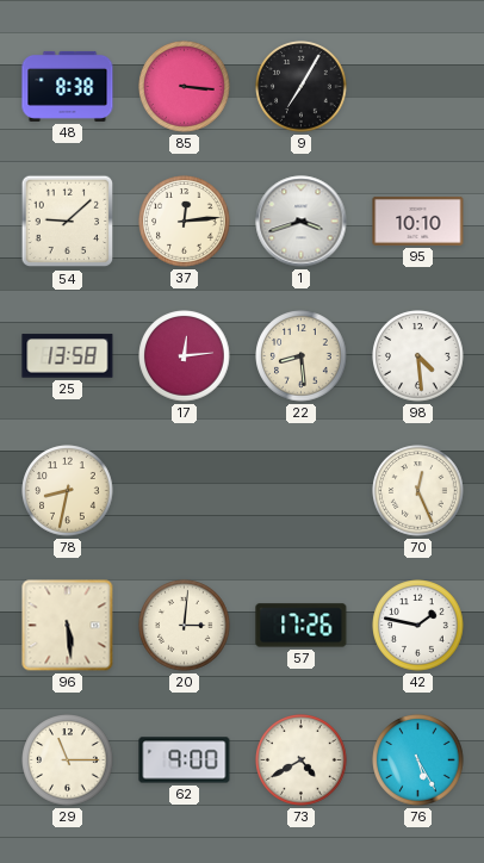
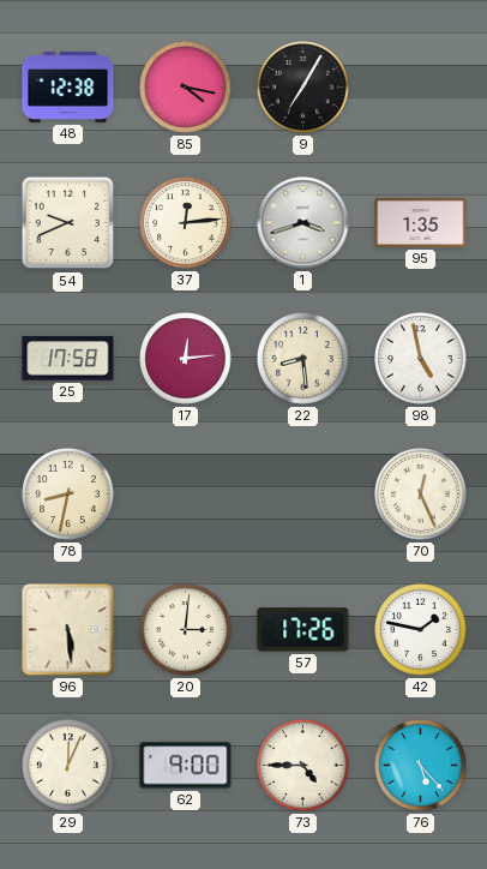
48: 8:38 -> 12:38
85: 3:16 -> 4:17
54: 9:08 -> 9:41
95: 10:10 -> 1:35
25: 13:58 -> 17:58
98: 4:29 -> 4:58
29: 11:15 -> 12:04
73: 4:40 -> 4:45
76: 5:25 -> 5:23
